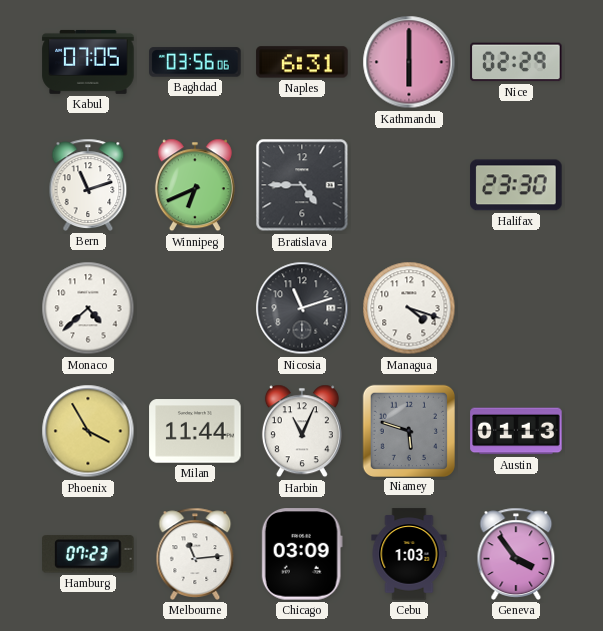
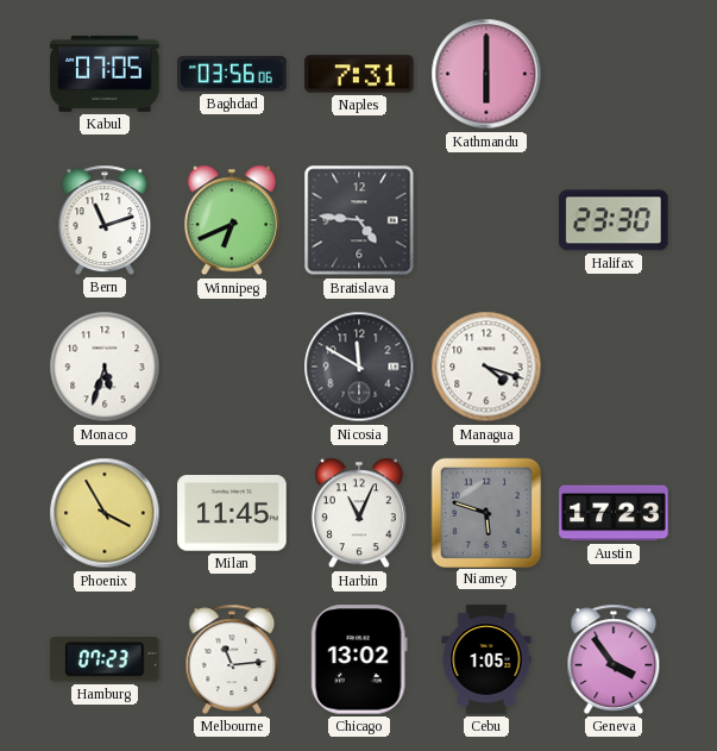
Naples: 6:31 -> 7:31
Nice: 02:29 -> none
Bratislava: 4:45 -> 4:46
Monaco: 4:38 -> 5:33
Nicosia: 11:12 -> 11:50
Milan: 11:44 -> 11:45
Austin: 01:13 -> 17:23
Chicago: 03:09 -> 13:02
Cebu: 1:03 -> 1:05
